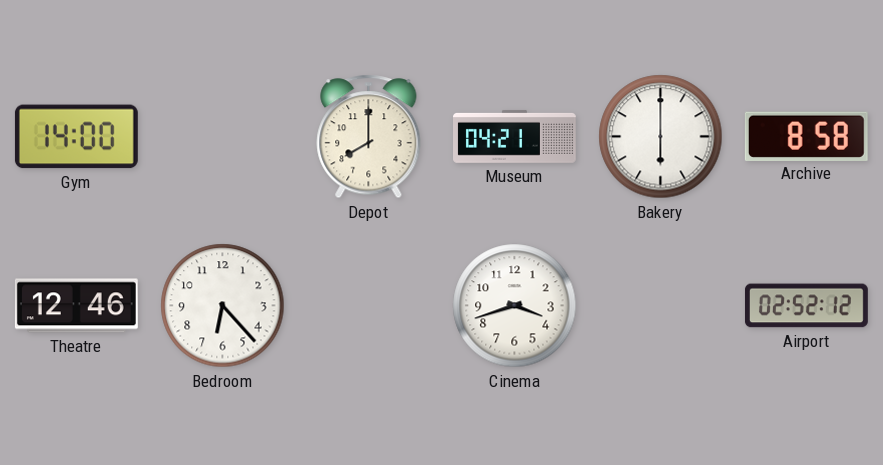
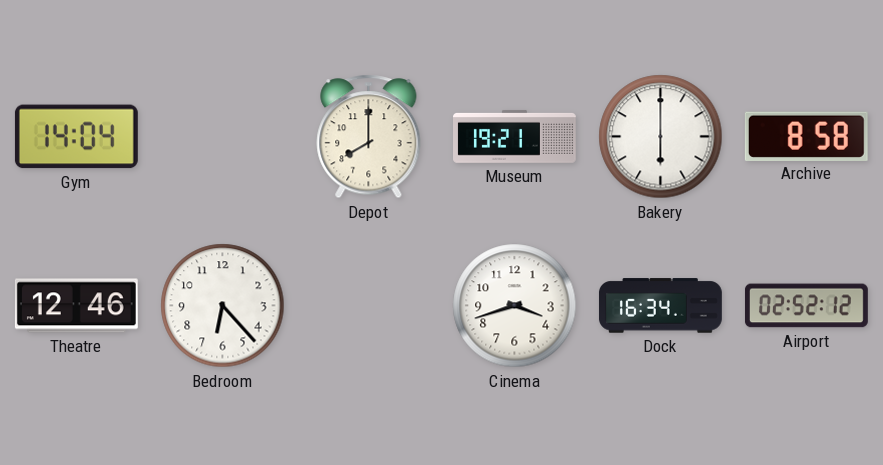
Gym: 14:00 -> 14:04
Museum: 04:21 -> 19:21
Dock: none -> 16:34
